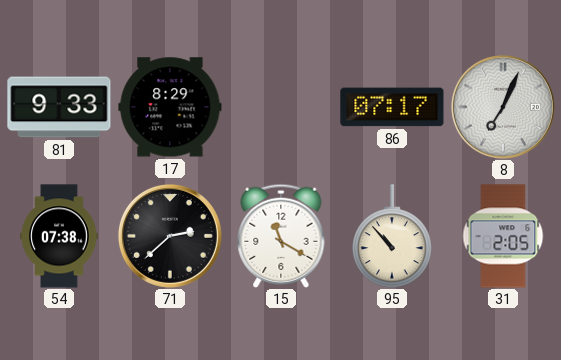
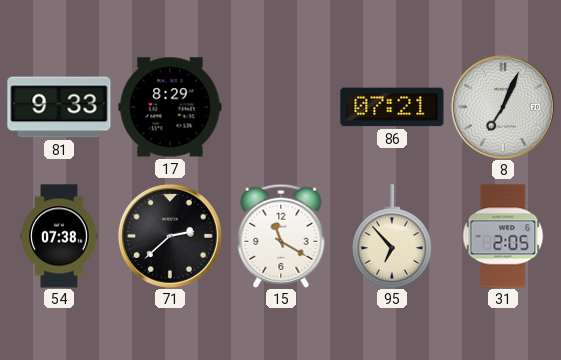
86: 07:17 -> 07:21
95: 10:53 -> 6:53
